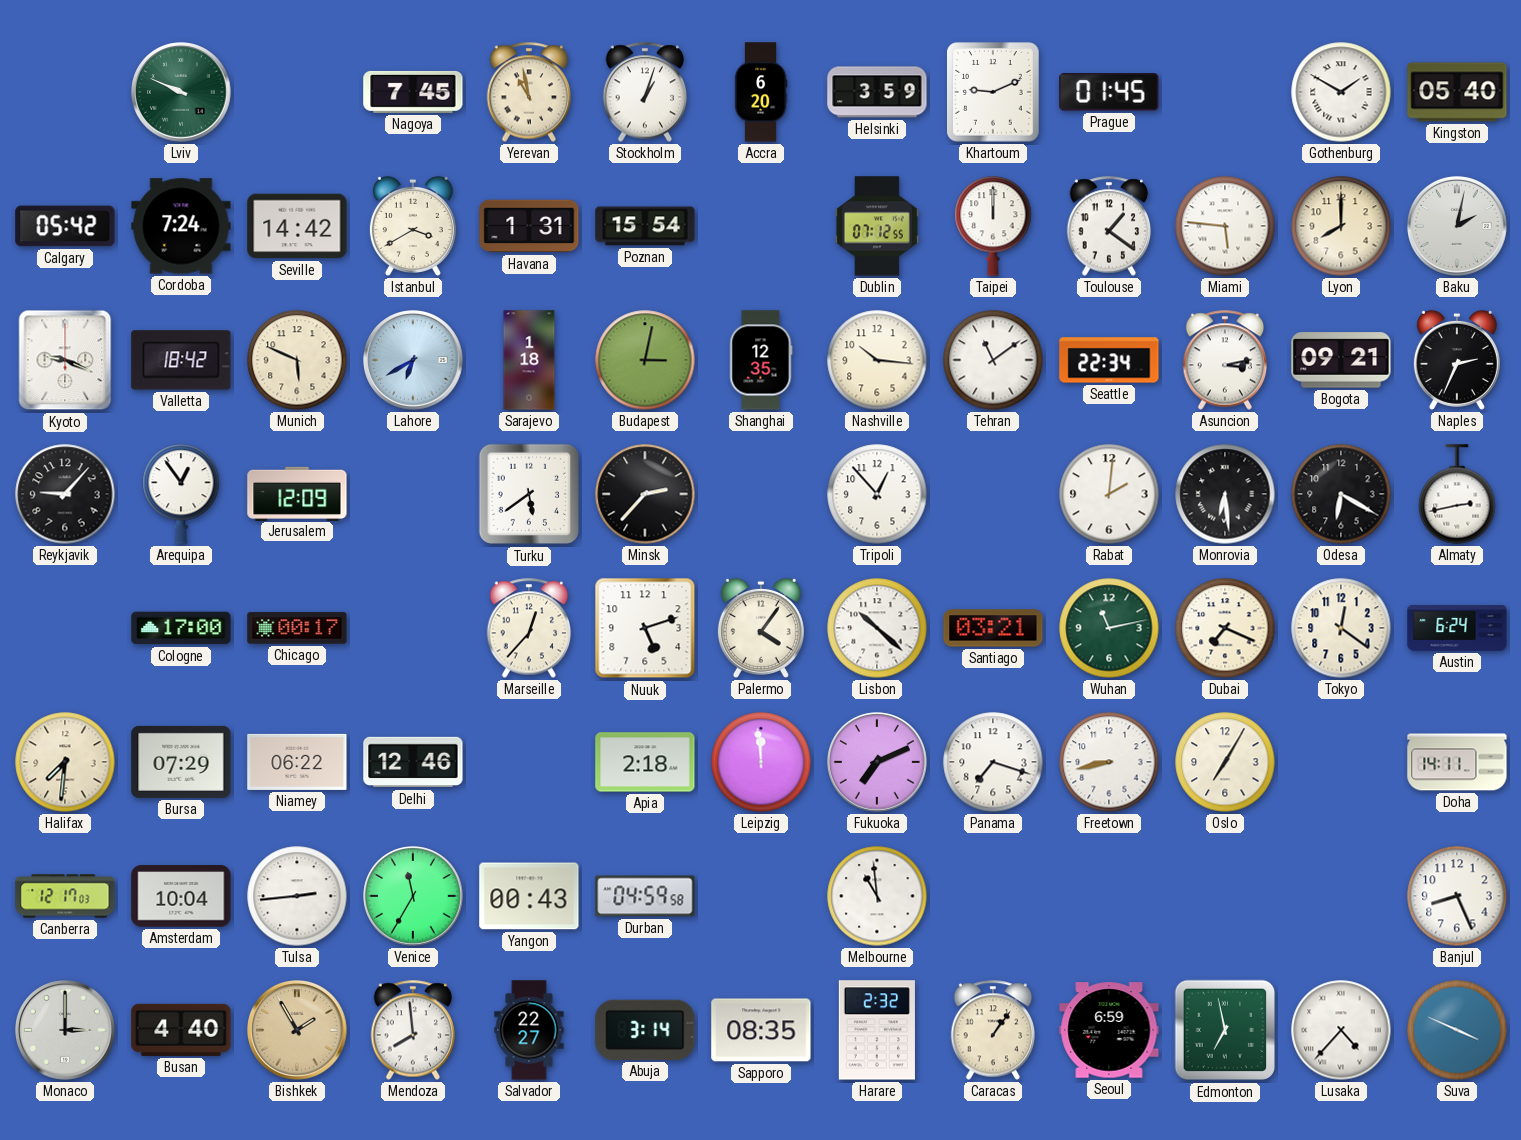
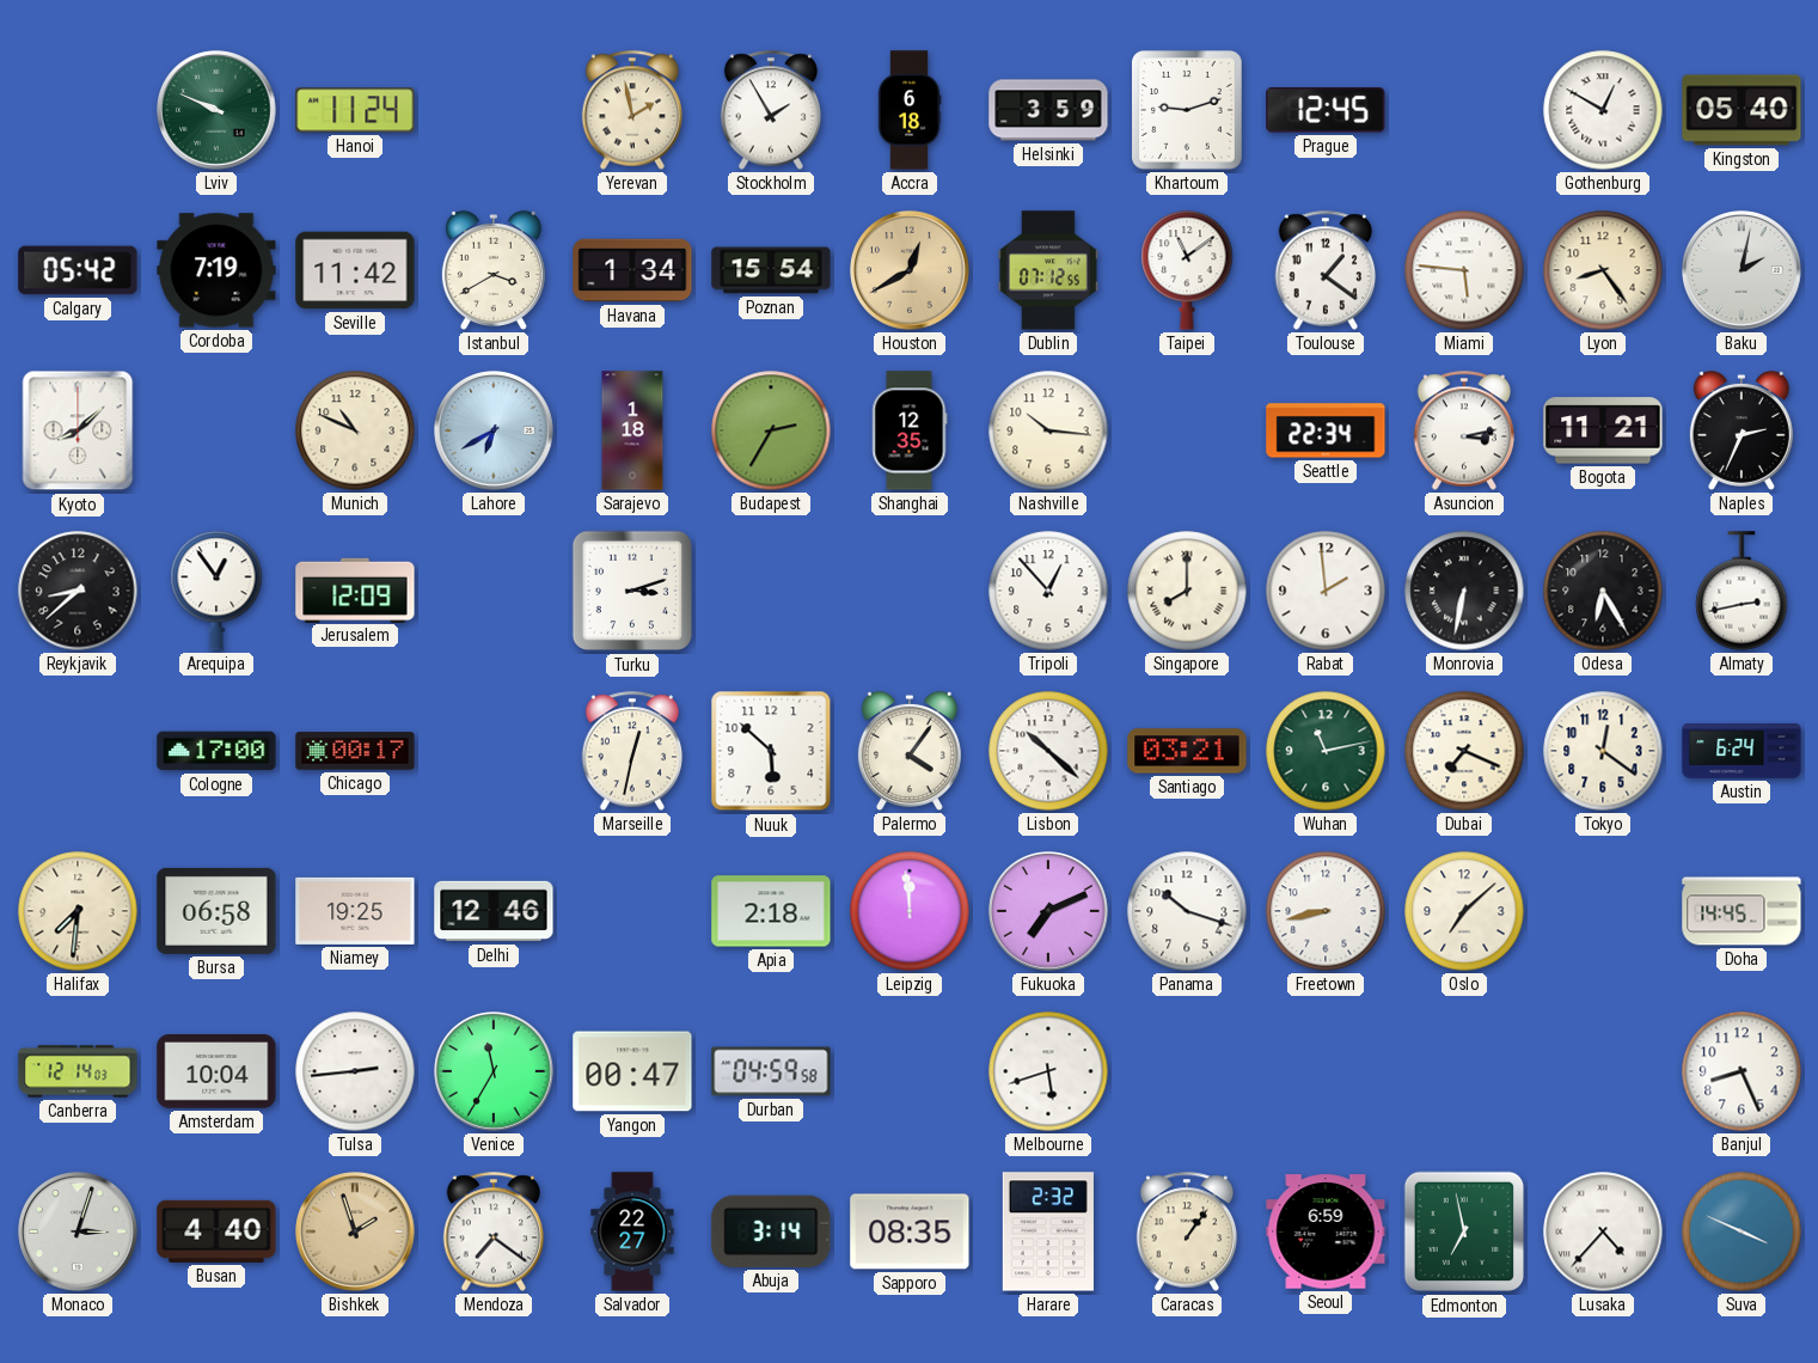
Hanoi: none -> 11:24
Nagoya: 7:45 -> none
Yerevan: 10:58 -> 1:58
Stockholm: 1:03 -> 1:55
Accra: 6:20 -> 6:18
Khartoum: 9:11 -> 9:12
Prague: 01:45 -> 12:45
Gothenburg: 1:50 -> 12:50
Cordoba: 7:24 -> 7:19
Seville: 14:42 -> 11:42
Havana: 1:31 -> 1:34
Houston: none -> 12:40
Taipei: 12:00 -> 11:09
Lyon: 8:00 -> 8:24
Kyoto: 9:19 -> 8:08
Valletta: 18:42 -> none
Munich: 5:49 -> 10:49
Budapest: 3:02 -> 2:35
Tehran: 11:09 -> none
Bogota: 09:21 -> 11:21
Reykjavik: 9:07 -> 8:38
Turku: 5:39 -> 3:12
Minsk: 2:37 -> none
Singapore: none -> 8:00
Rabat: 2:01 -> 1:59
Monrovia: 6:29 -> 6:32
Odesa: 6:20 -> 6:25
Marseille: 12:37 -> 12:32
Nuuk: 5:12 -> 5:52
Bursa: 07:29 -> 06:58
Niamey: 06:22 -> 19:25
Panama: 7:18 -> 10:18
Oslo: 7:05 -> 7:08
Doha: 14:11 -> 14:45
Canberra: 12:17 -> 12:14
Yangon: 00:43 -> 00:47
Melbourne: 10:59 -> 5:42
Monaco: 3:00 -> 3:03
Bishkek: 1:55 -> 1:57
Mendoza: 7:59 -> 7:21
